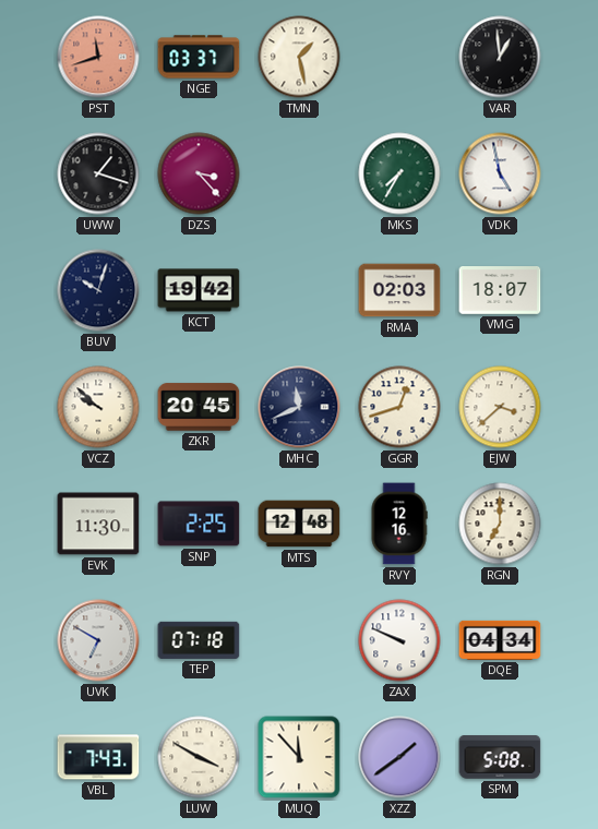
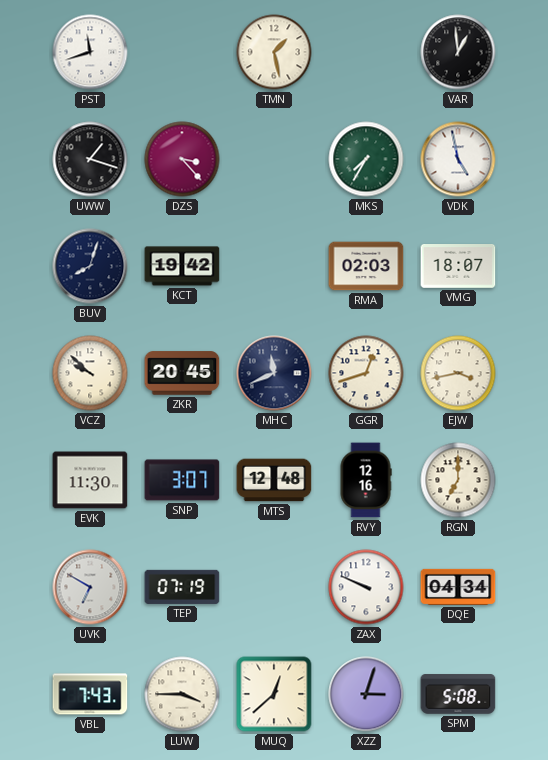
PST dial: salmon -> white
NGE: 03:37 -> none
BUV: 10:03 -> 8:03
EJW: 3:38 -> 3:43
SNP: 2:25 -> 3:07
TEP: 07:18 -> 07:19
LUW: 3:50 -> 3:45
MUQ: 11:53 -> 12:38
XZZ: 1:39 -> 3:03
